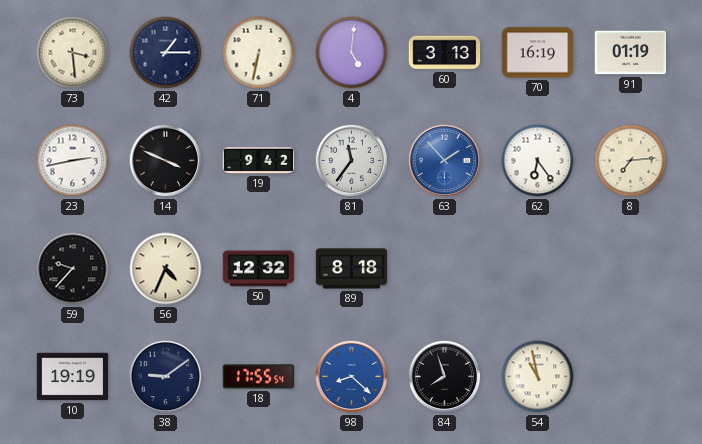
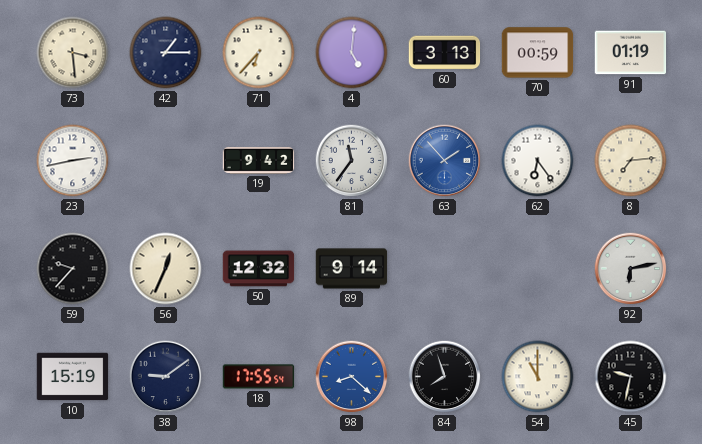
71: 6:32 -> 6:37
70: 16:19 -> 00:59
14: 3:49 -> none
56: 4:34 -> 12:34
89: 8:18 -> 9:14
92: none -> 6:13
10: 19:19 -> 15:19
54: 10:58 -> 11:00
45: none -> 9:32
